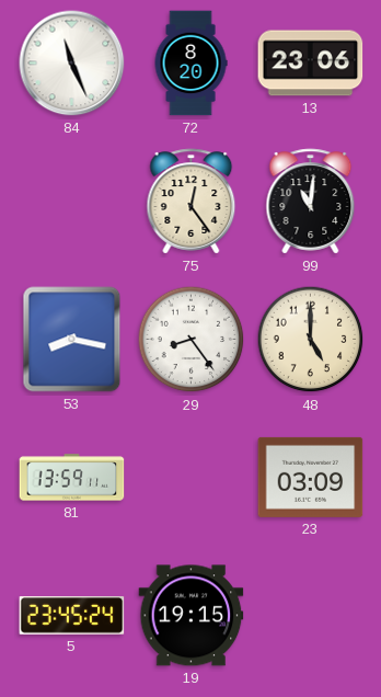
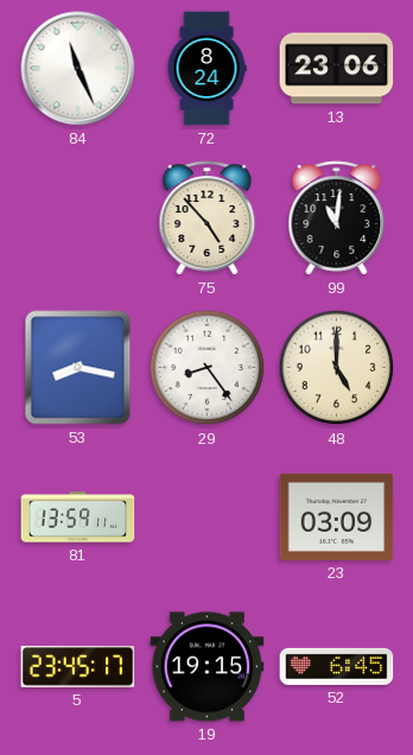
72: 8:20 -> 8:24
75: 12:24 -> 4:53
5: 23:45:24 -> 23:45:17
52: none -> 6:45
